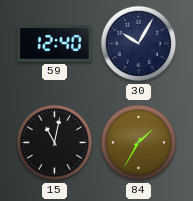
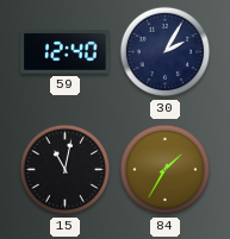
30: 10:05 -> 2:05
